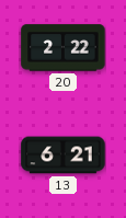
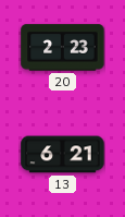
20: 2:22 -> 2:23
